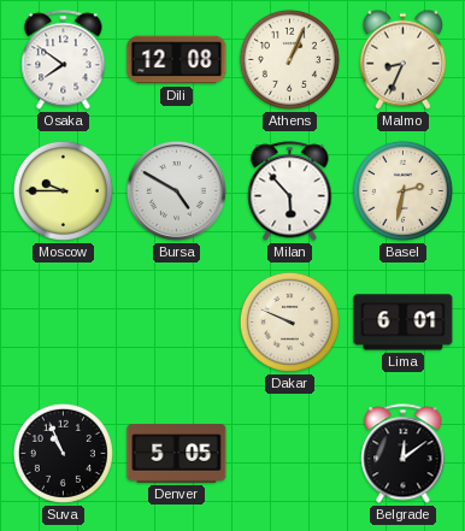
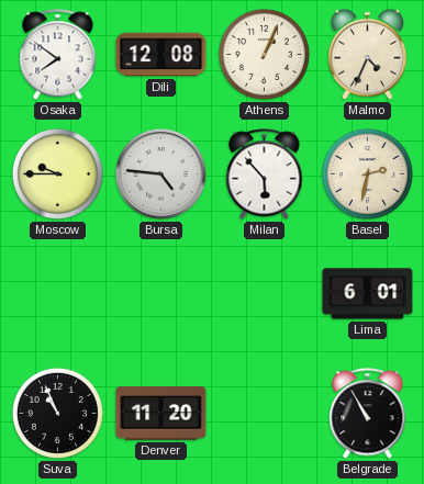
Malmo: 8:34 -> 4:34
Bursa: 4:50 -> 4:46
Dakar: 9:49 -> none
Denver: 5:05 -> 11:20
Belgrade: 12:09 -> 10:55
